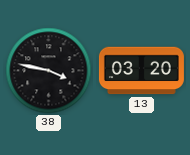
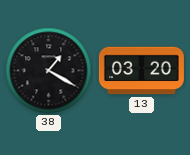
38: 3:47 -> 1:20
